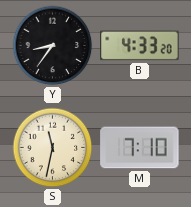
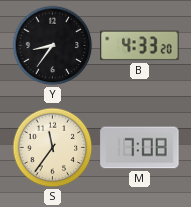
S: 11:32 -> 11:36
M: 7:10 -> 7:08
